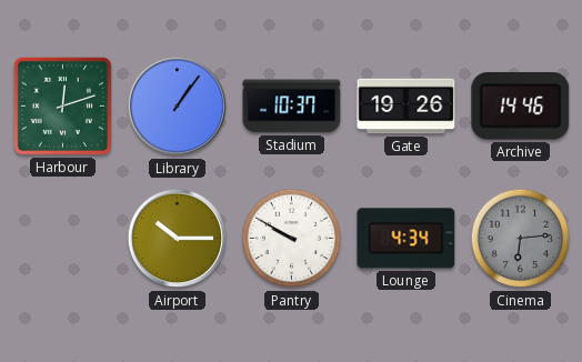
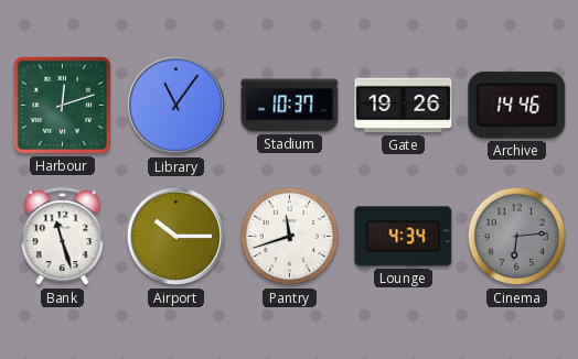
Library: 1:06 -> 11:06
Bank: none -> 11:27
Pantry: 9:50 -> 11:42
